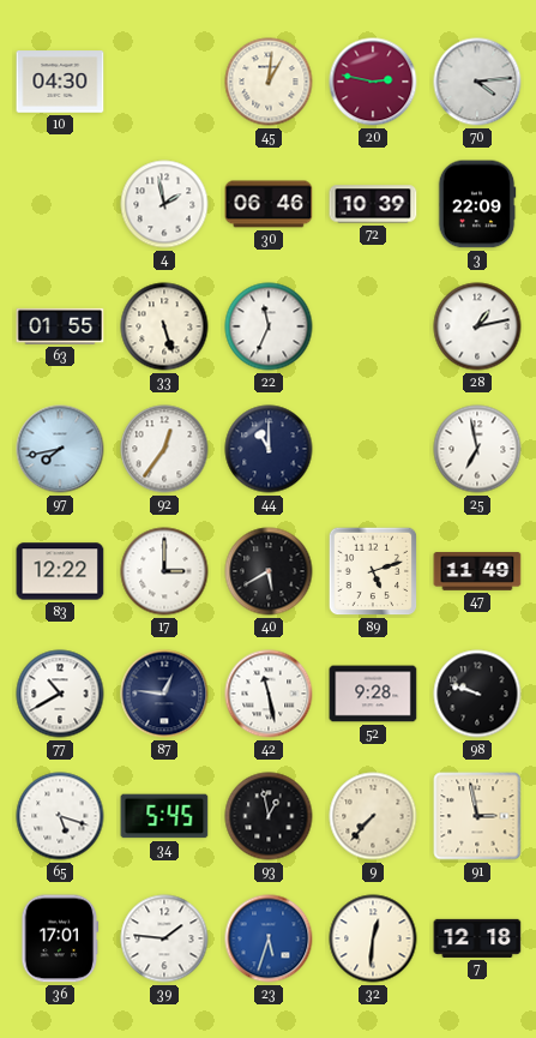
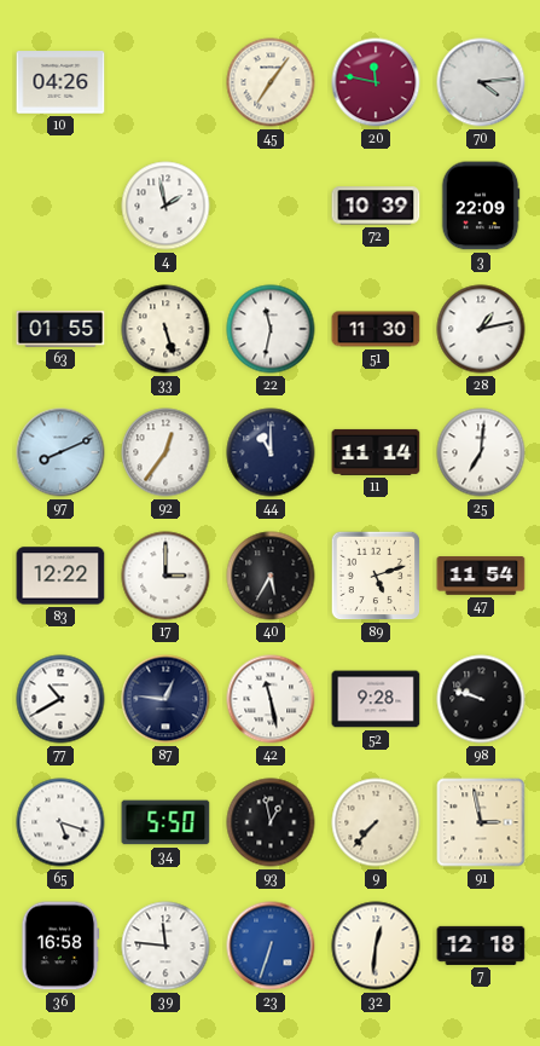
10: 04:30 -> 04:26
45: 1:01 -> 7:06
20: 2:47 -> 11:47
30: 06:46 -> none
22: 11:34 -> 11:32
51: none -> 11:30
97: 7:43 -> 8:11
11: none -> 11:14
25: 6:58 -> 7:01
40: 5:40 -> 5:35
47: 11:49 -> 11:54
34: 5:45 -> 5:50
36: 17:01 -> 16:58
39: 1:46 -> 11:46
23: 5:33 -> 6:33
